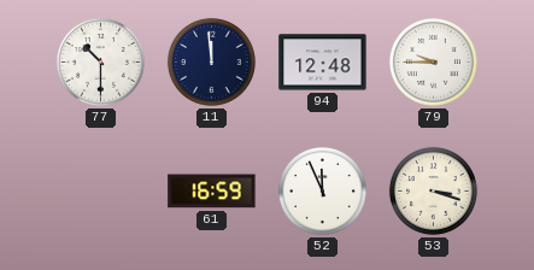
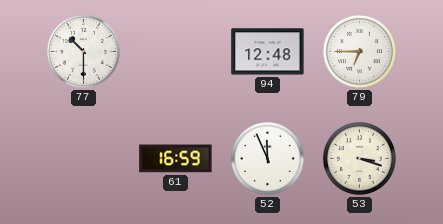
11: 11:59 -> none
79: 9:45 -> 6:45
